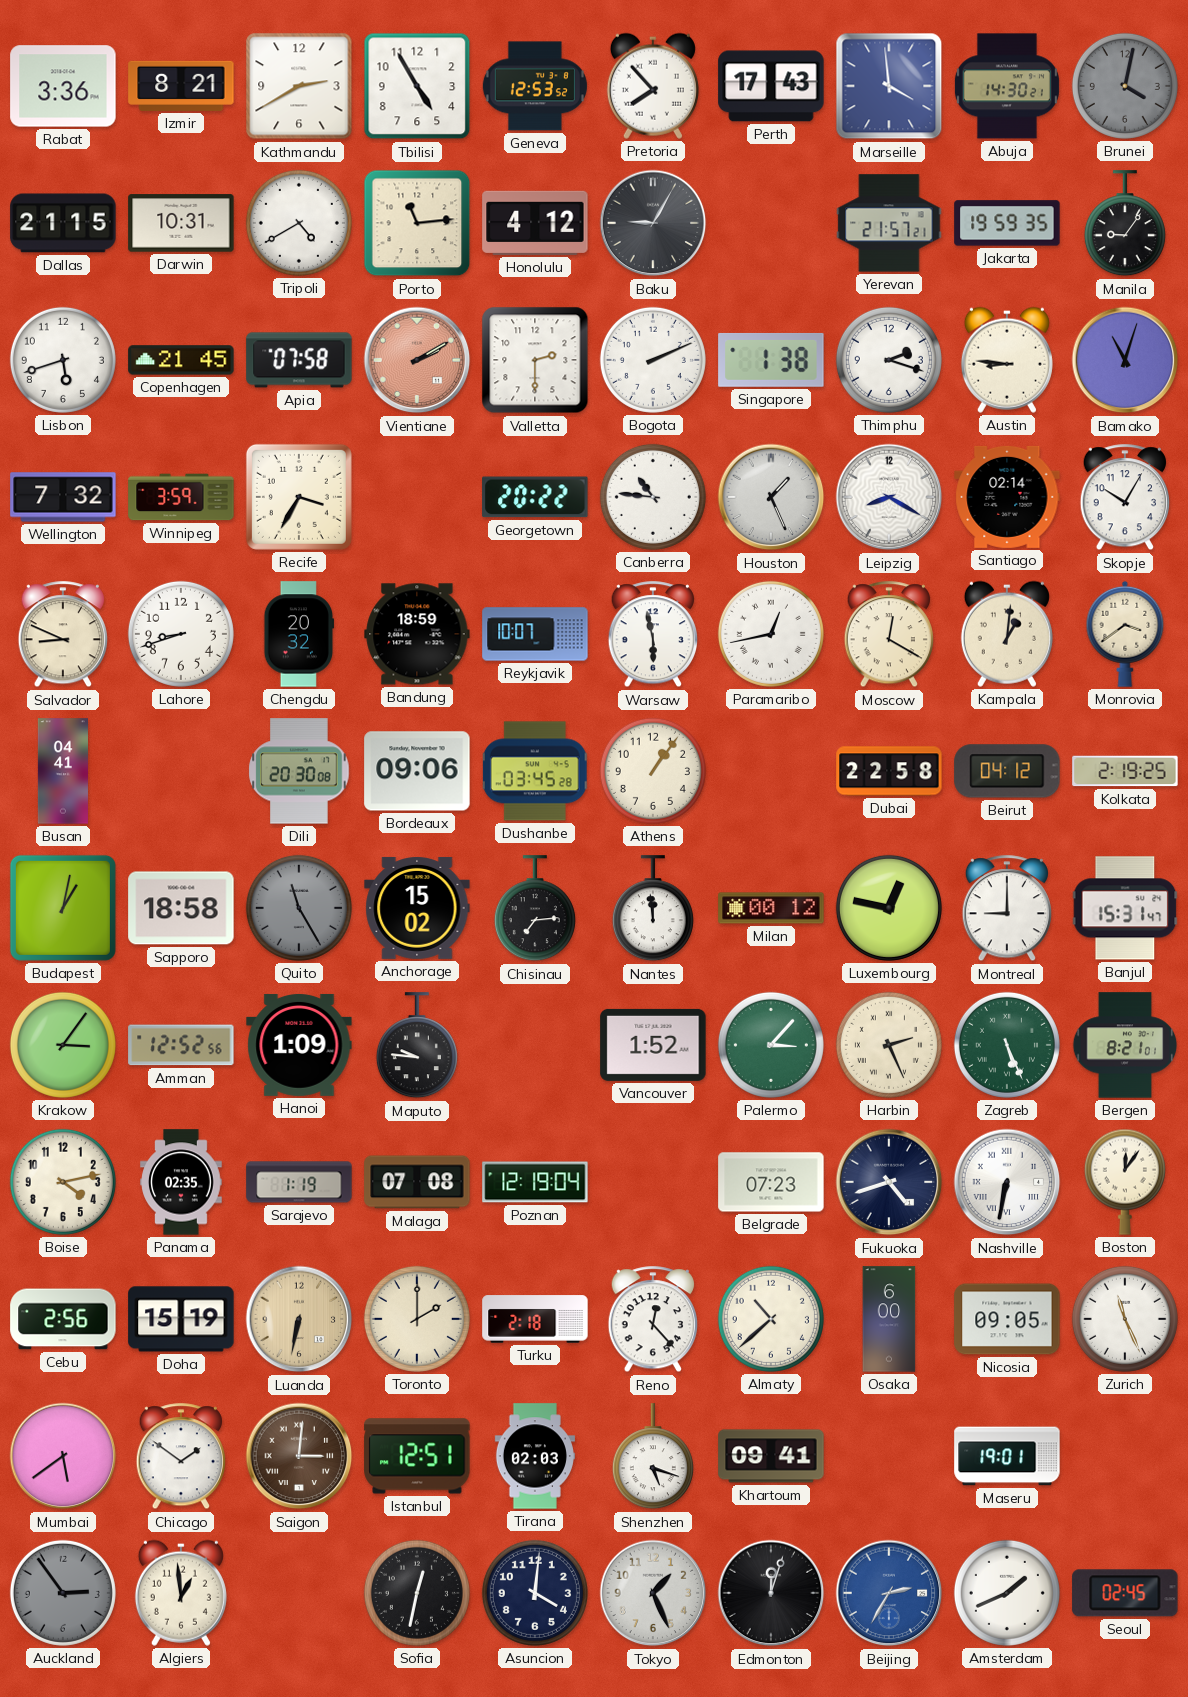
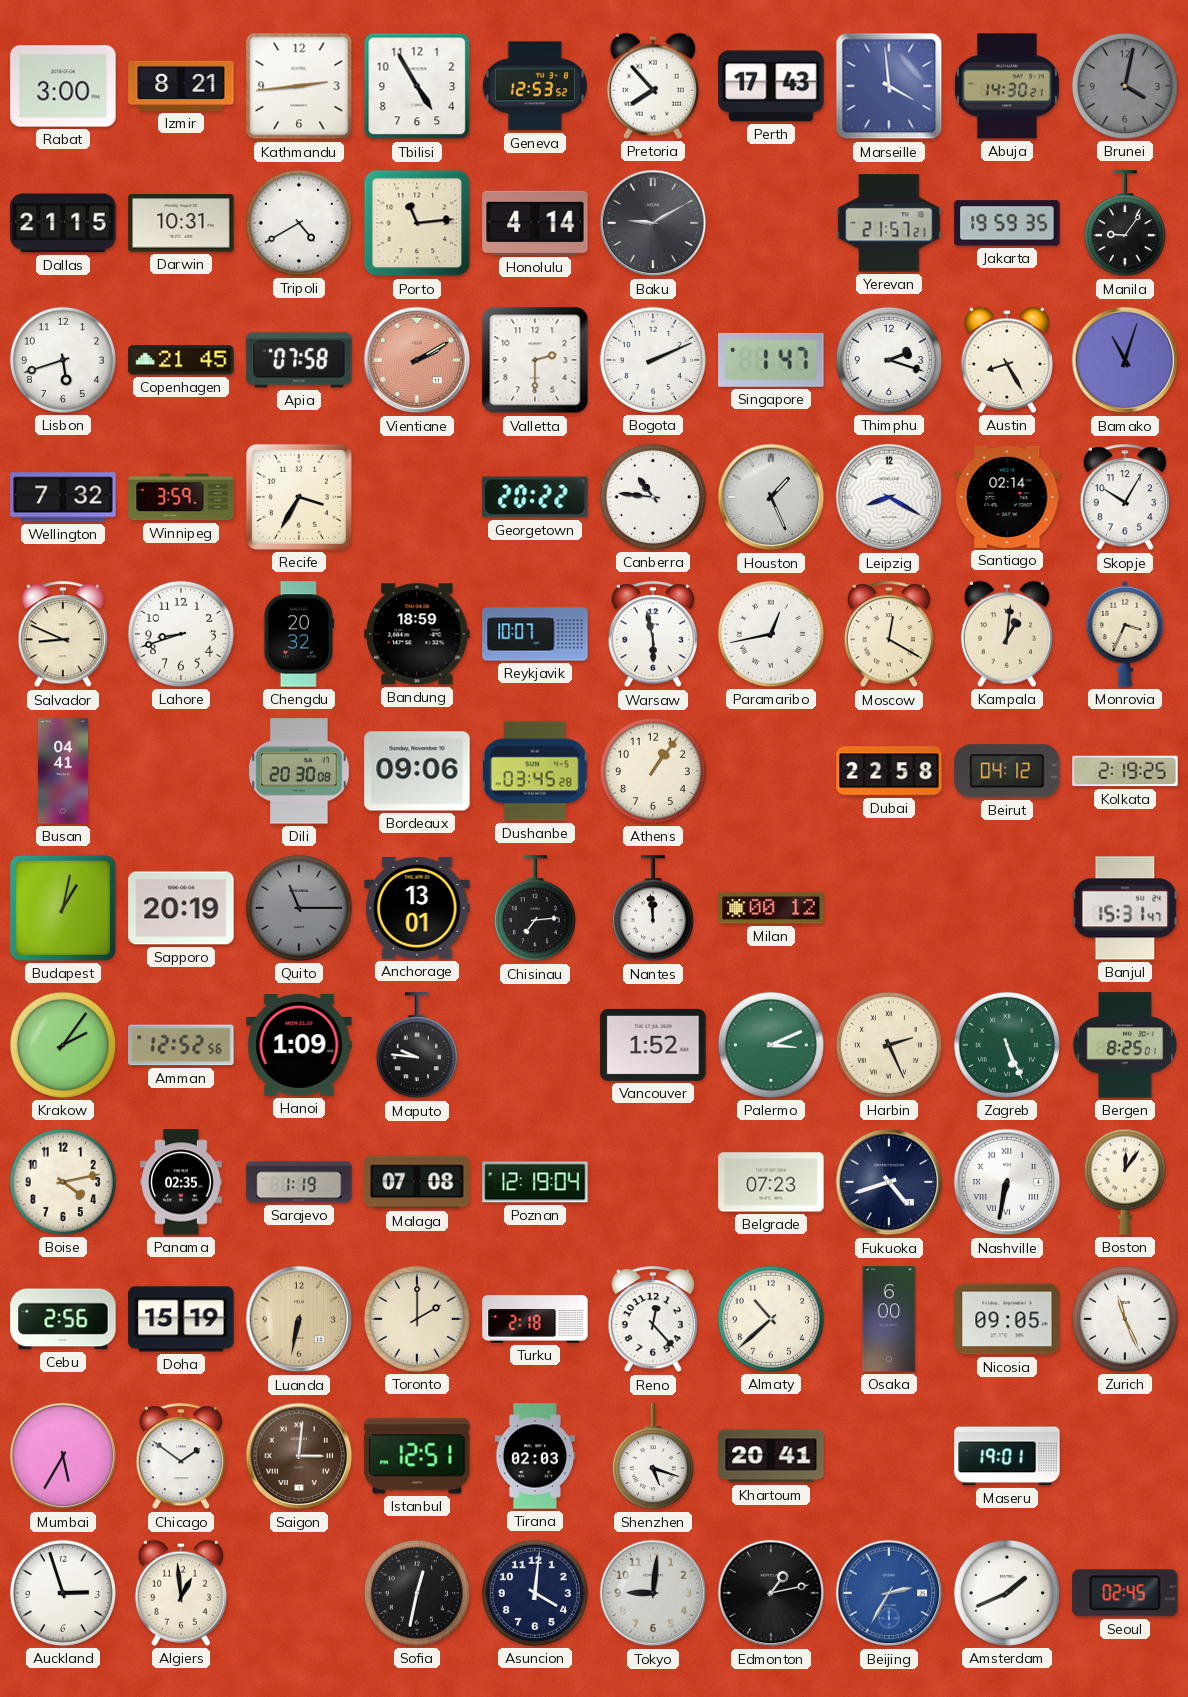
Rabat: 3:36 -> 3:00
Kathmandu: 2:40 -> 2:44
Honolulu: 4:12 -> 4:14
Baku: 9:05 -> 9:10
Singapore: 1:38 -> 1:47
Austin: 8:46 -> 8:25
Monrovia: 3:39 -> 3:34
Sapporo: 18:58 -> 20:19
Quito: 11:25 -> 11:15
Anchorage: 15:02 -> 13:01
Luxembourg: 12:47 -> none
Montreal: 9:00 -> none
Krakow: 3:06 -> 2:06
Palermo: 3:07 -> 3:11
Bergen: 8:21 -> 8:25
Mumbai: 5:39 -> 5:35
Khartoum: 09:41 -> 20:41
Auckland: 2:54 -> 2:57
Auckland dial: grey -> white
Tokyo: 1:26 -> 9:01
Edmonton: 12:03 -> 1:13
